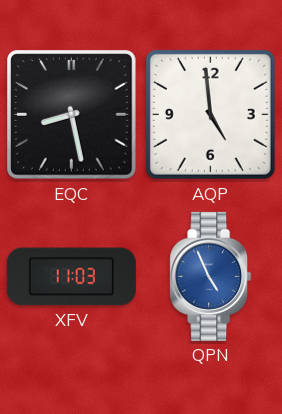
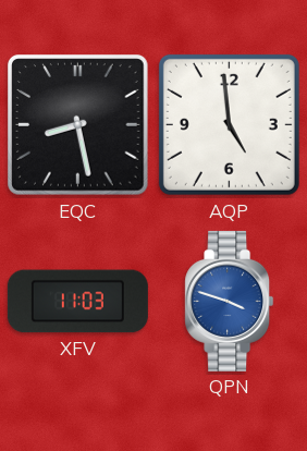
QPN: 4:56 -> 3:48
